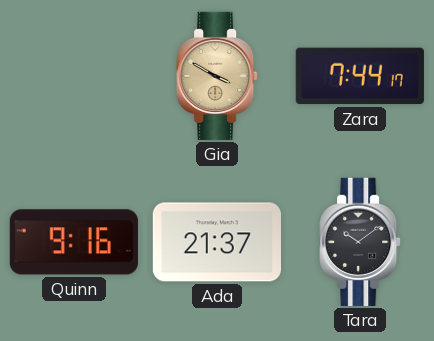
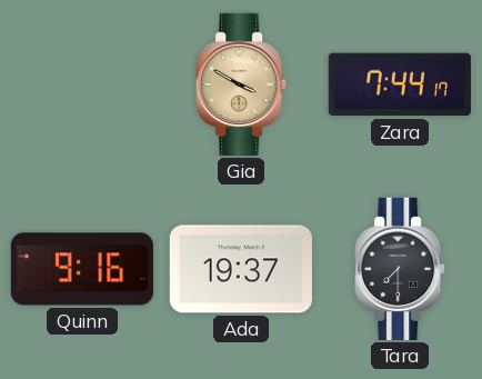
Ada: 21:37 -> 19:37
Tara: 10:09 -> 7:30
